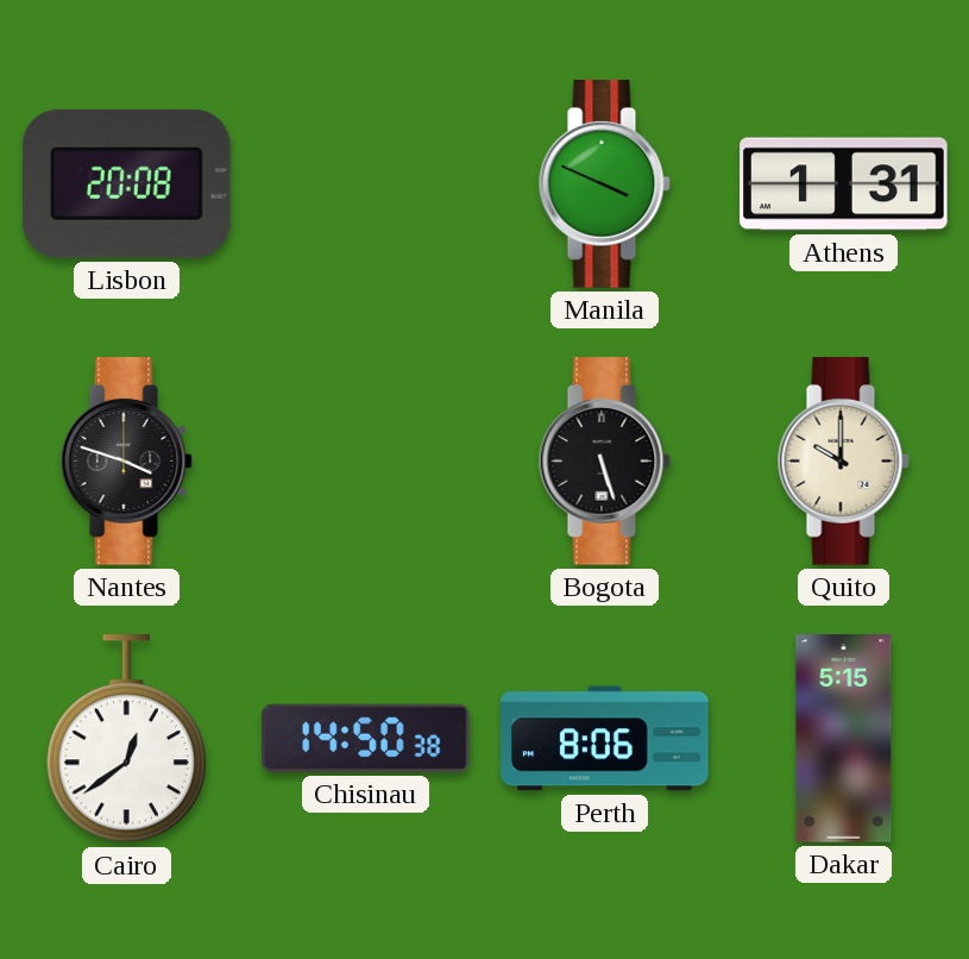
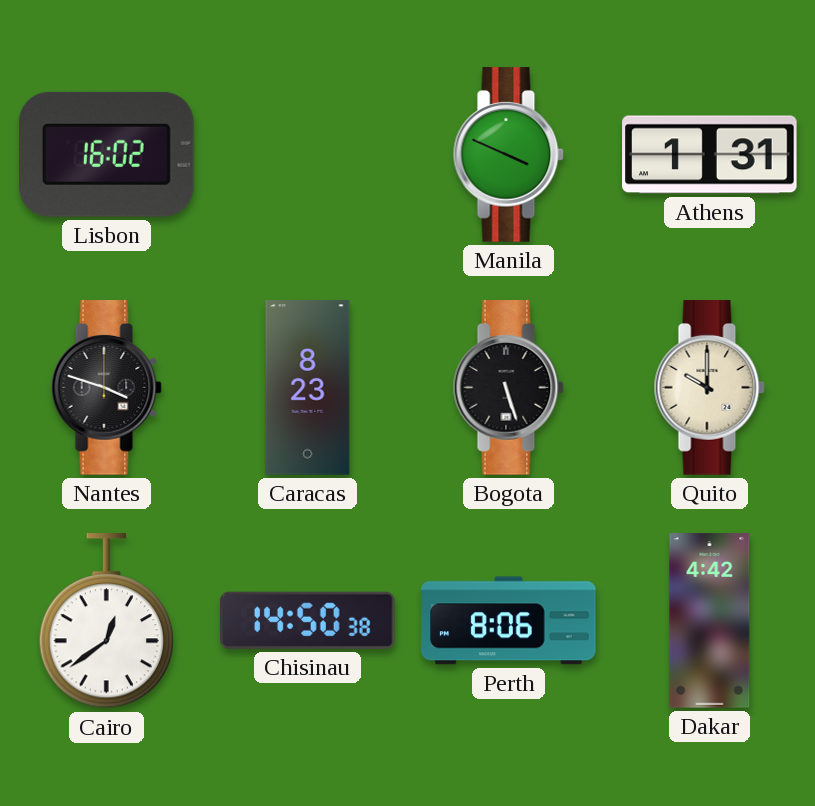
Lisbon: 20:08 -> 16:02
Caracas: none -> 8:23
Dakar: 5:15 -> 4:42
